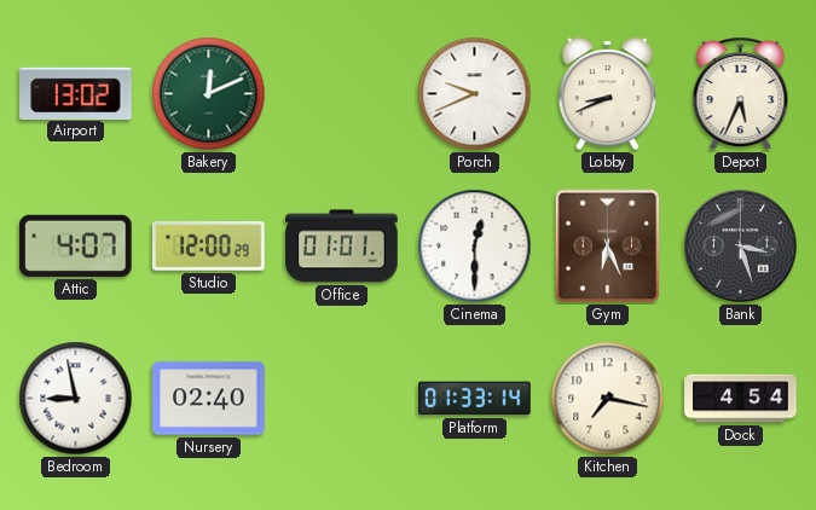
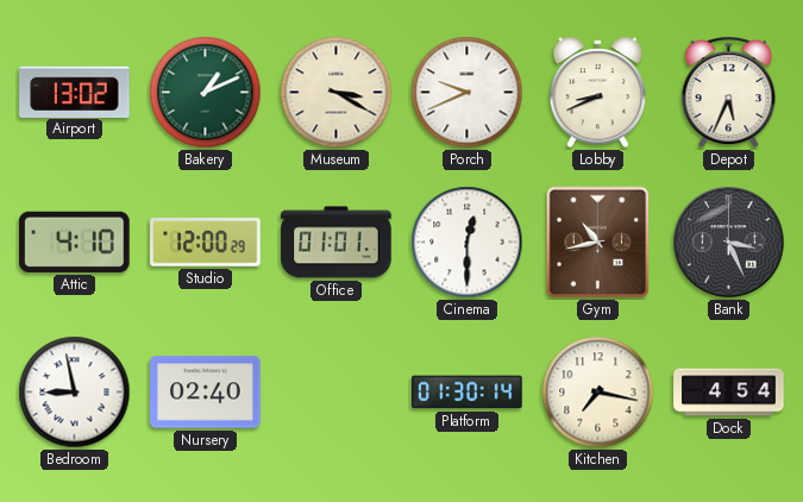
Bakery: 12:11 -> 1:11
Museum: none -> 3:20
Attic: 4:07 -> 4:10
Gym: 6:26 -> 10:43
Bank: 3:27 -> 3:26
Platform: 01:33 -> 01:30
